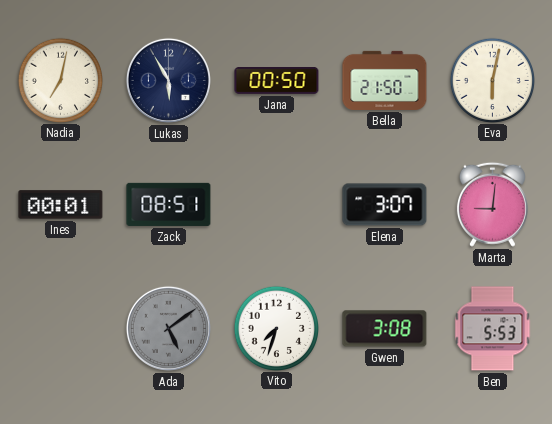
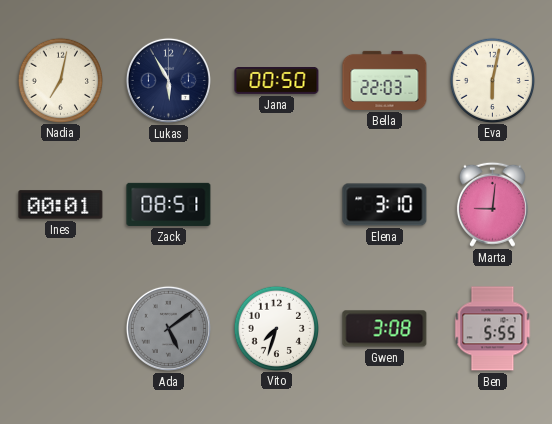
Bella: 21:50 -> 22:03
Elena: 3:07 -> 3:10
Ben: 5:53 -> 5:55
